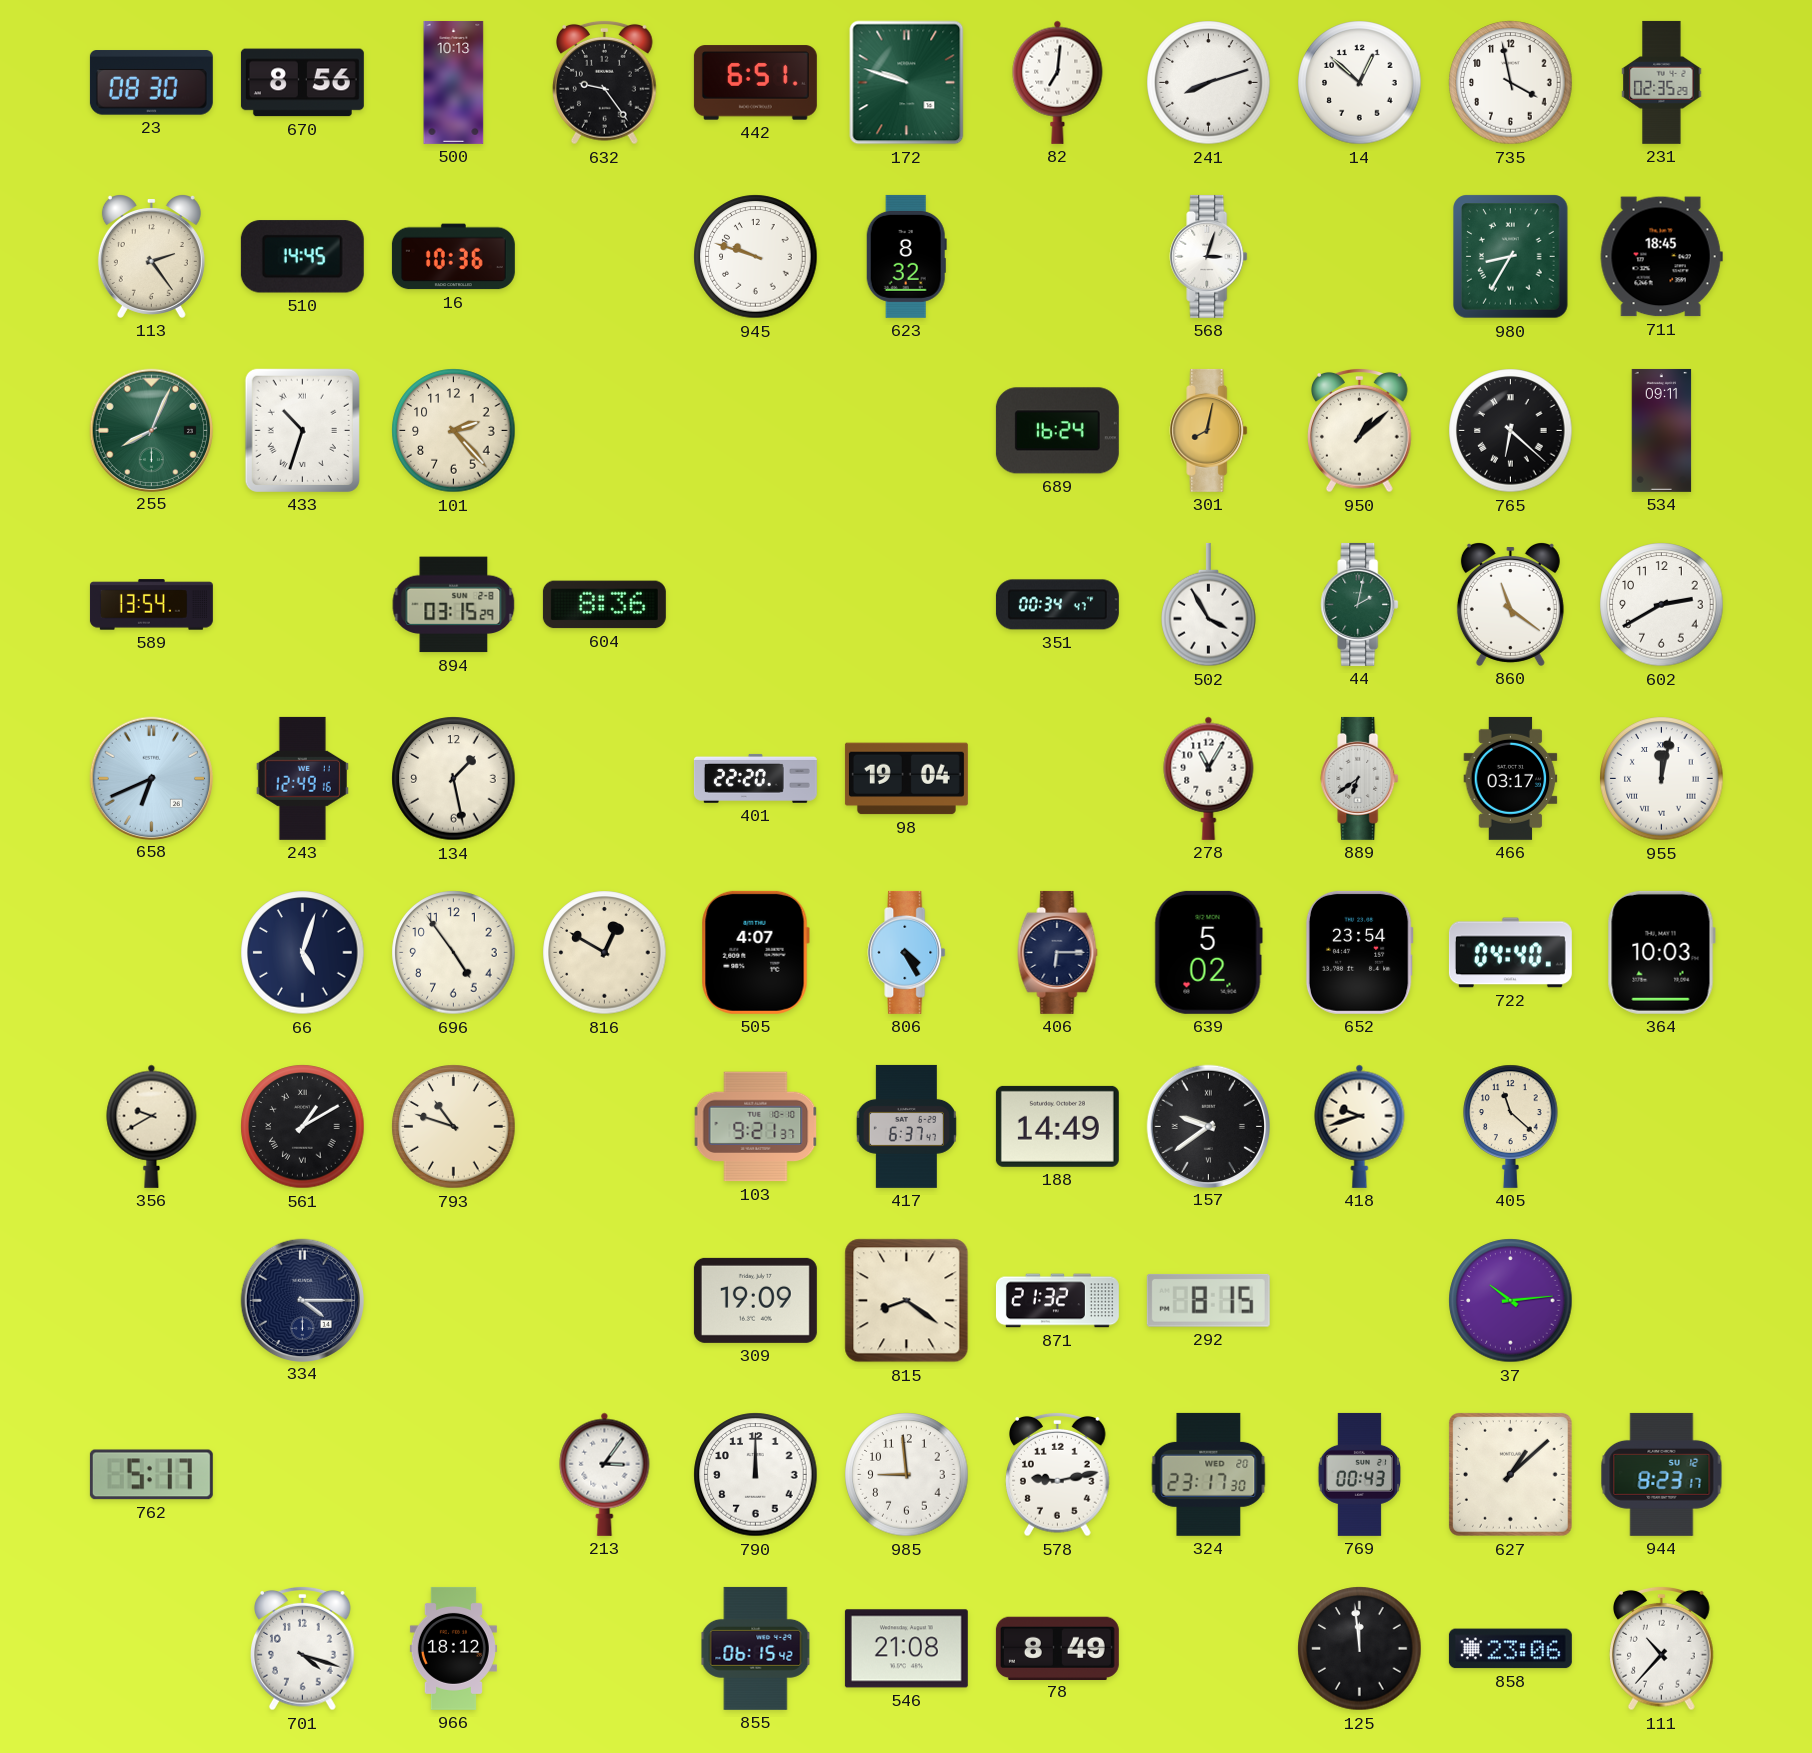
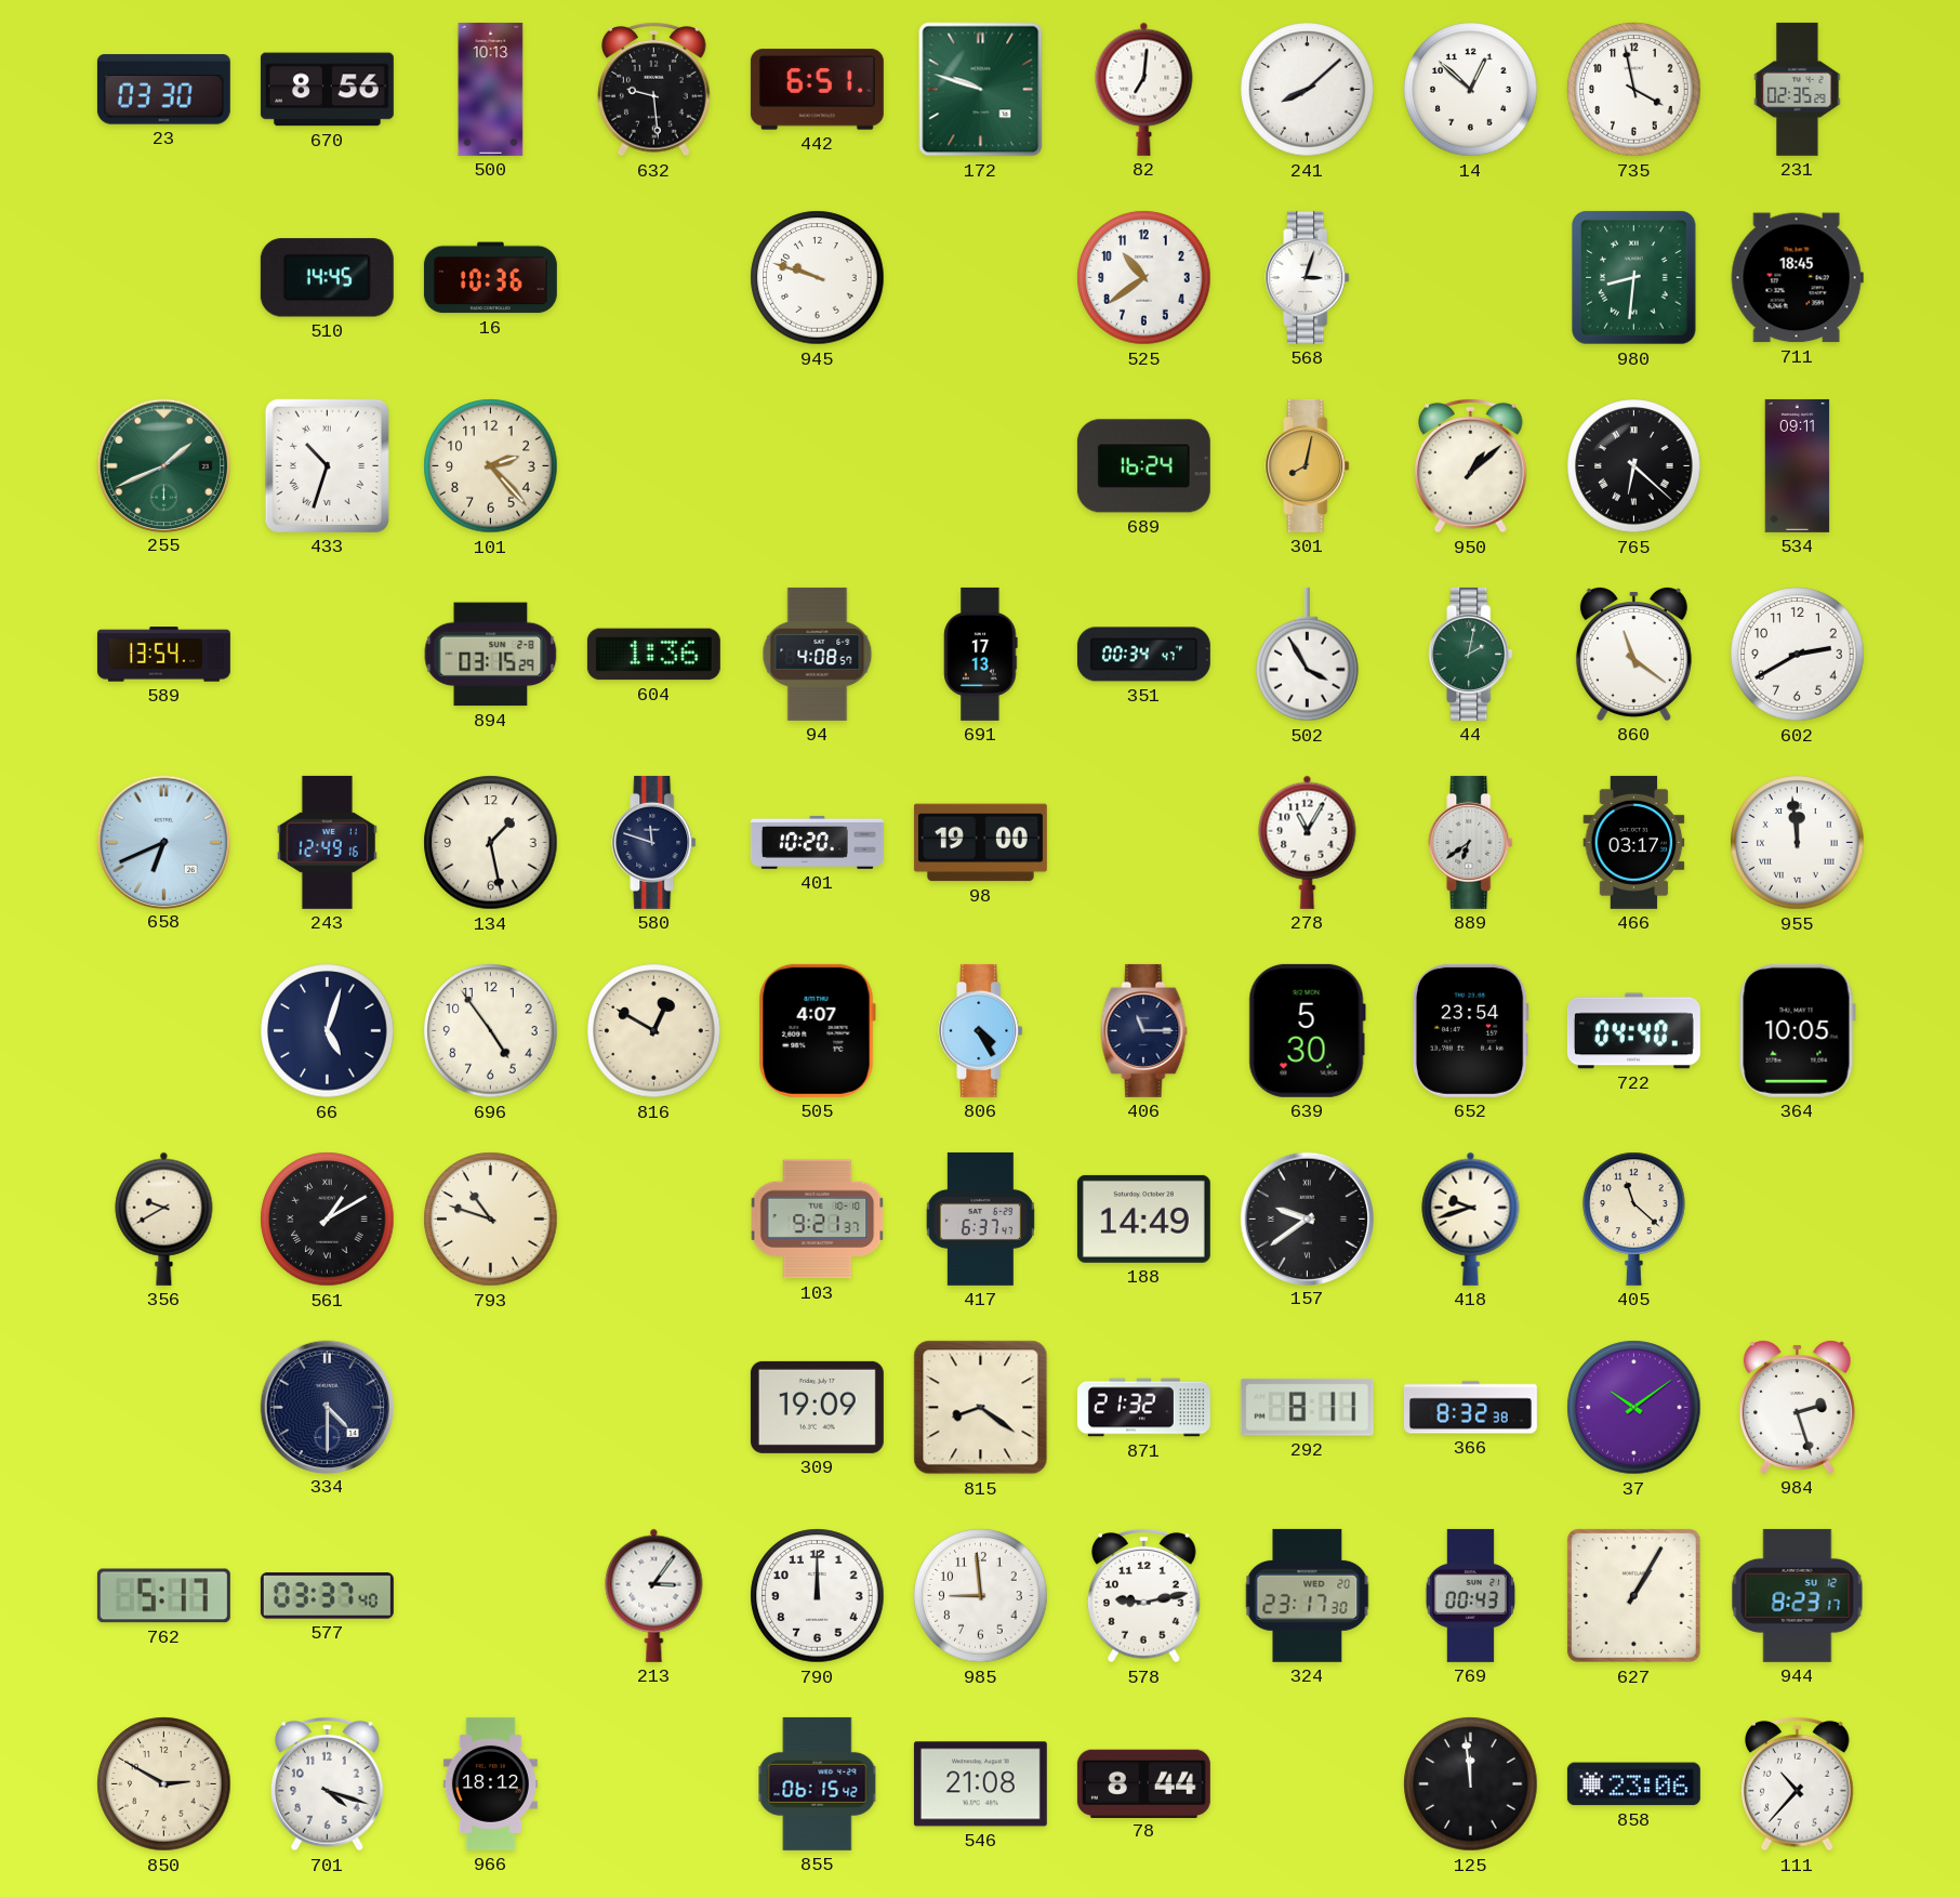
23: 08:30 -> 03:30
632: 9:24 -> 9:29
241: 8:12 -> 8:08
113: 2:24 -> none
623: 8:32 -> none
525: none -> 10:39
980: 8:35 -> 8:31
255: 8:04 -> 1:41
604: 8:36 -> 1:36
94: none -> 4:08
691: none -> 17:13
580: none -> 11:48
401: 22:20 -> 10:20
98: 19:04 -> 19:00
955: 12:02 -> 11:59
406: 6:15 -> 11:15
639: 5:02 -> 5:30
364: 10:03 -> 10:05
334: 4:15 -> 4:30
292: 8:15 -> 8:11
366: none -> 8:32
37: 10:14 -> 10:09
984: none -> 2:27
577: none -> 03:37
627: 1:08 -> 1:05
850: none -> 2:50
78: 8:49 -> 8:44
